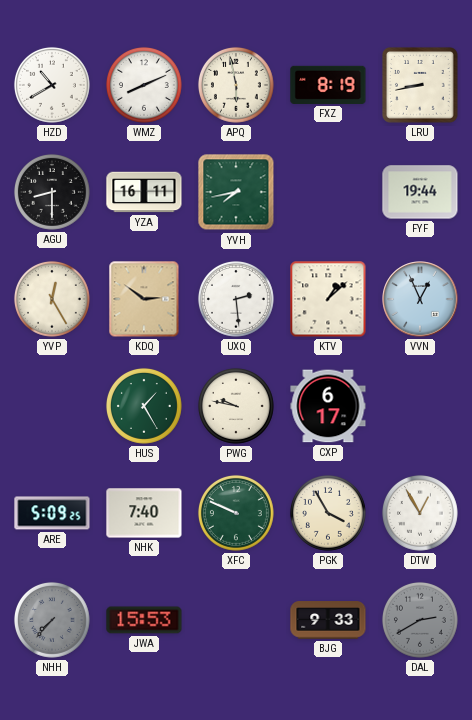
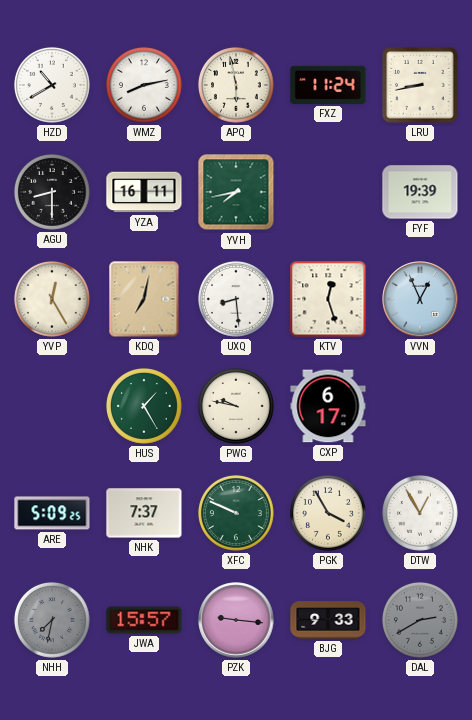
WMZ: 8:11 -> 8:13
FXZ: 8:19 -> 11:24
FYF: 19:44 -> 19:39
KDQ: 2:51 -> 7:02
UXQ: 2:29 -> 8:29
KTV: 1:08 -> 12:27
NHK: 7:40 -> 7:37
NHH: 7:37 -> 7:32
JWA: 15:53 -> 15:57
PZK: none -> 9:16
